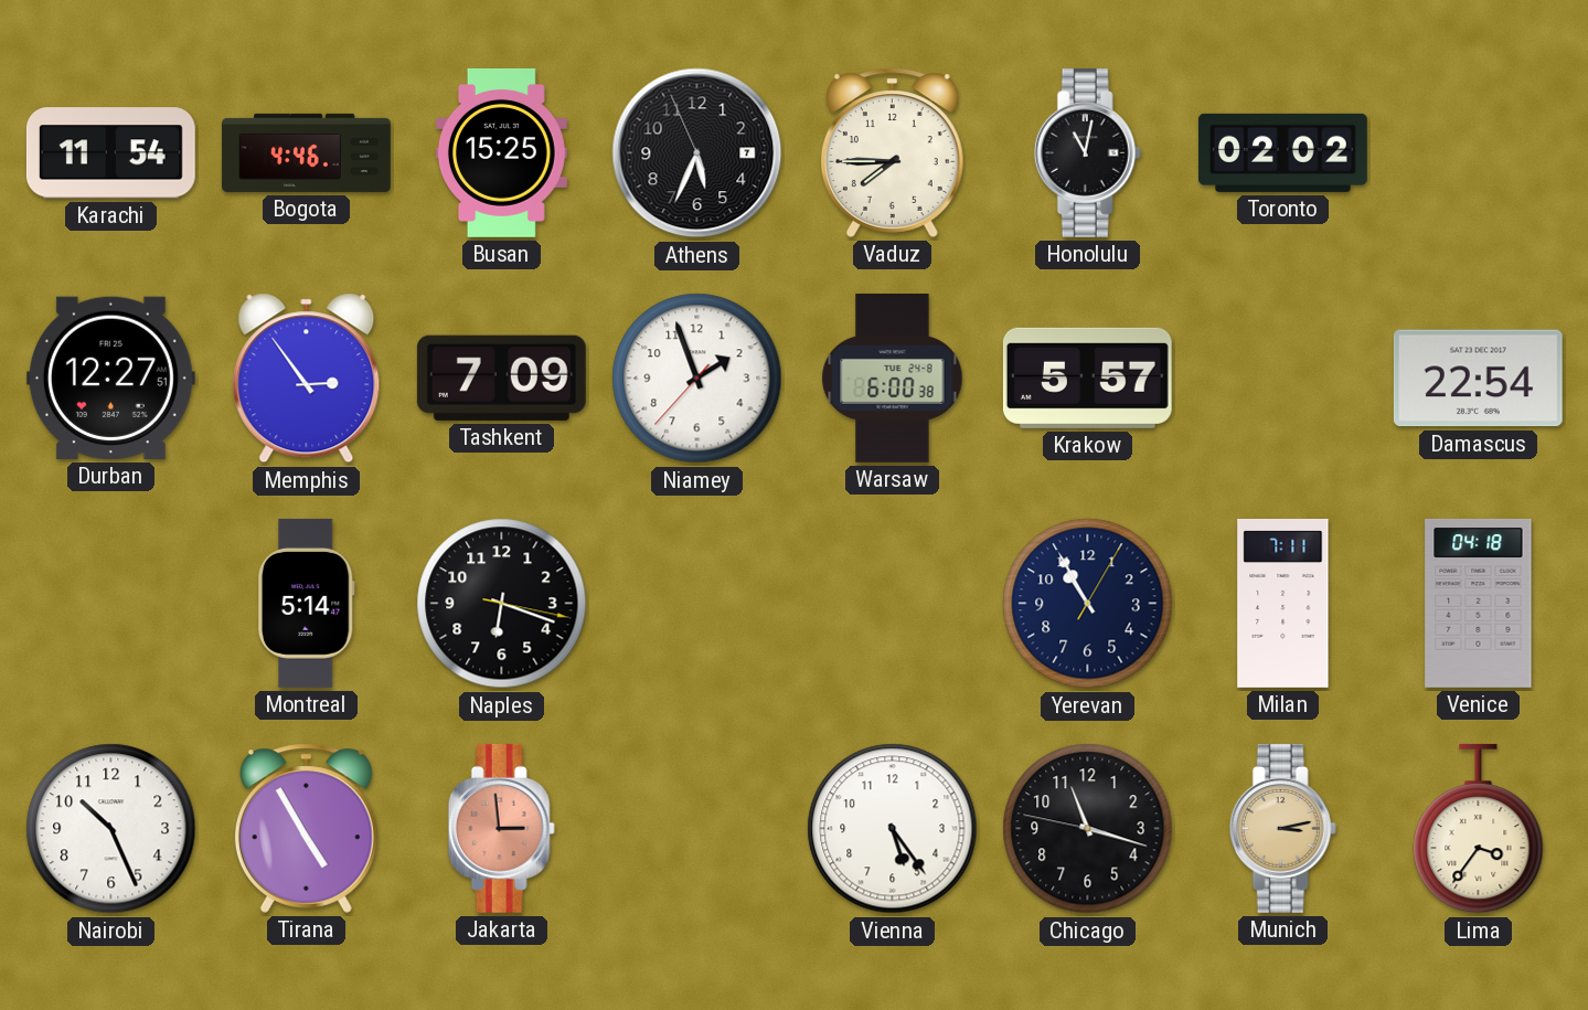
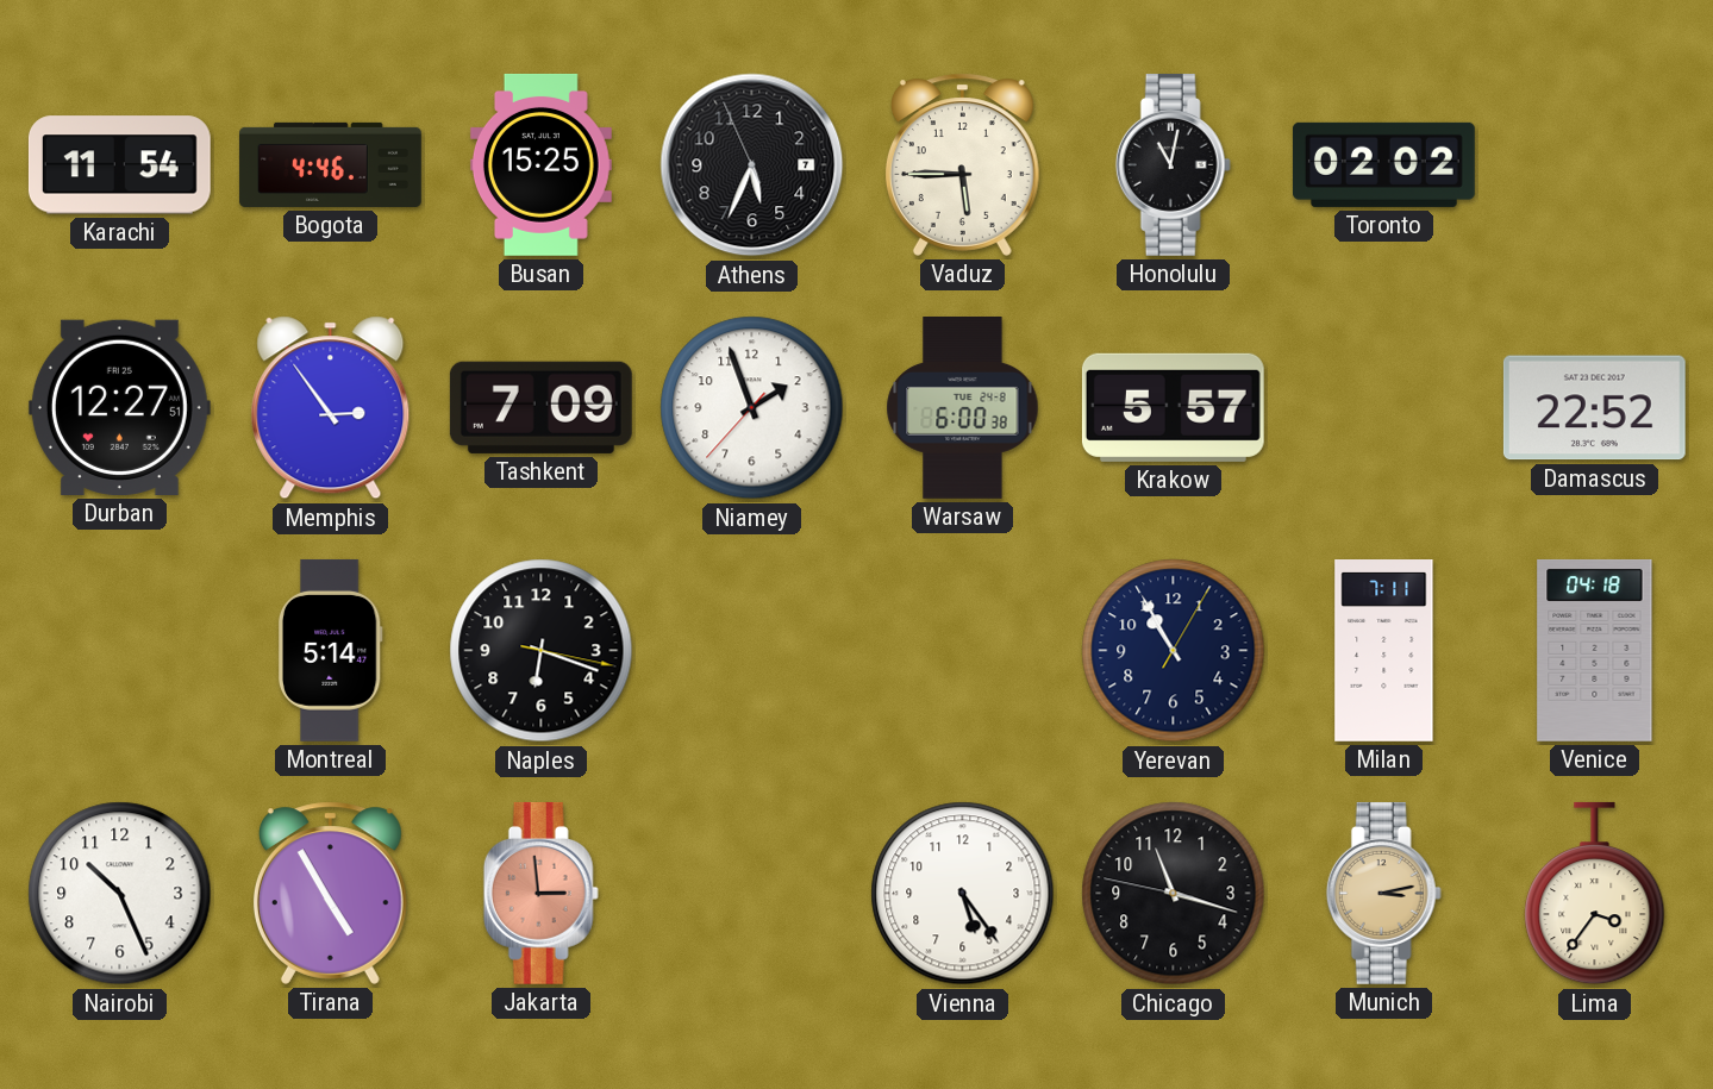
Vaduz: 7:45 -> 5:45
Damascus: 22:54 -> 22:52
